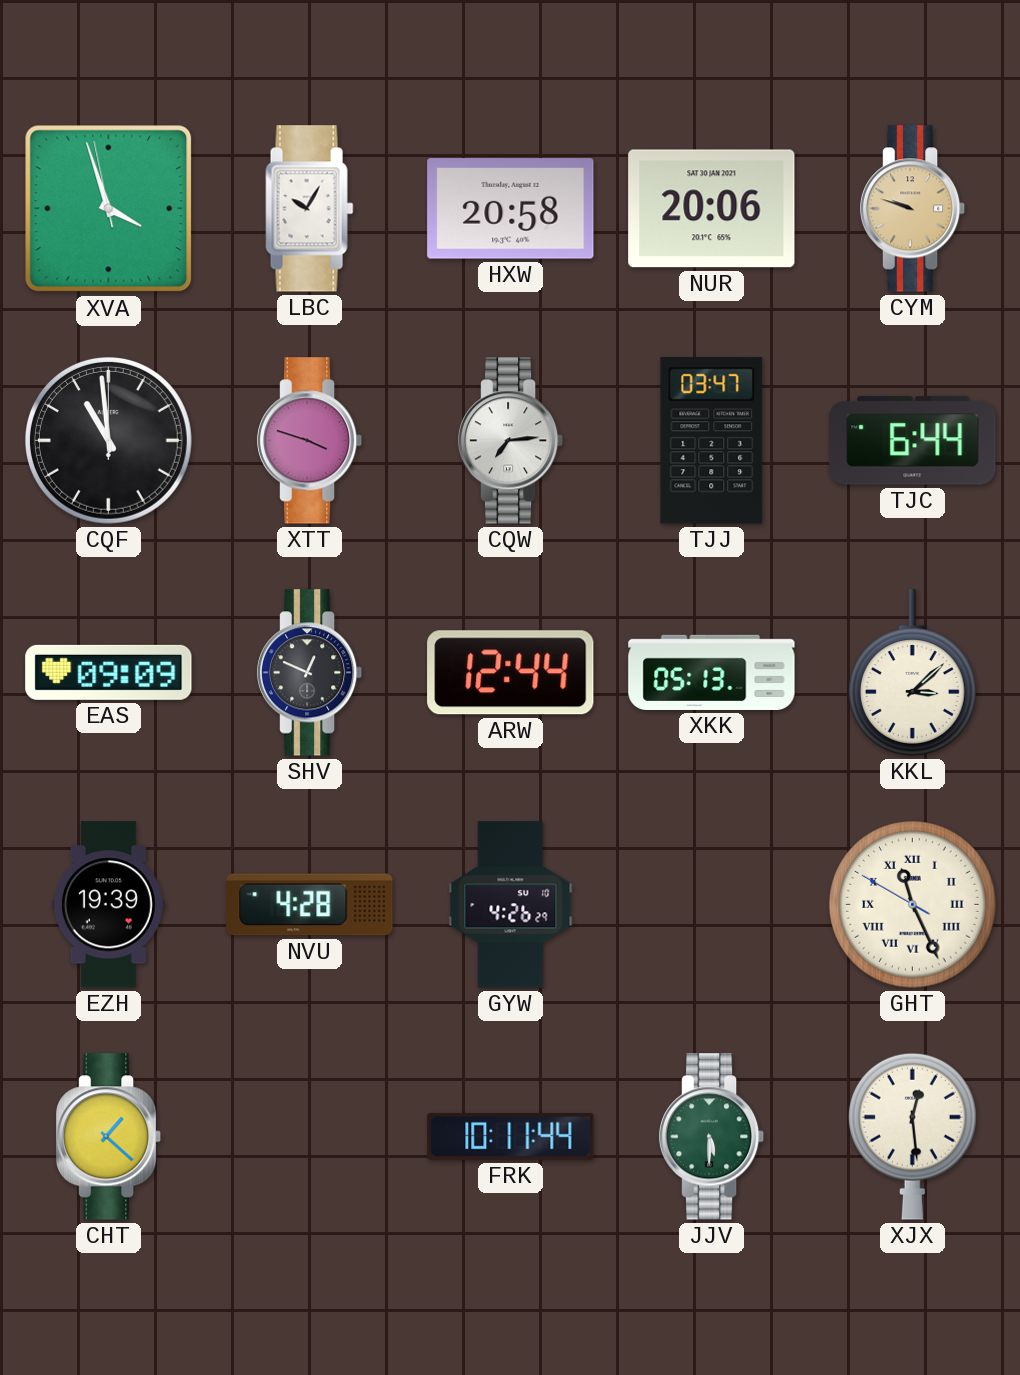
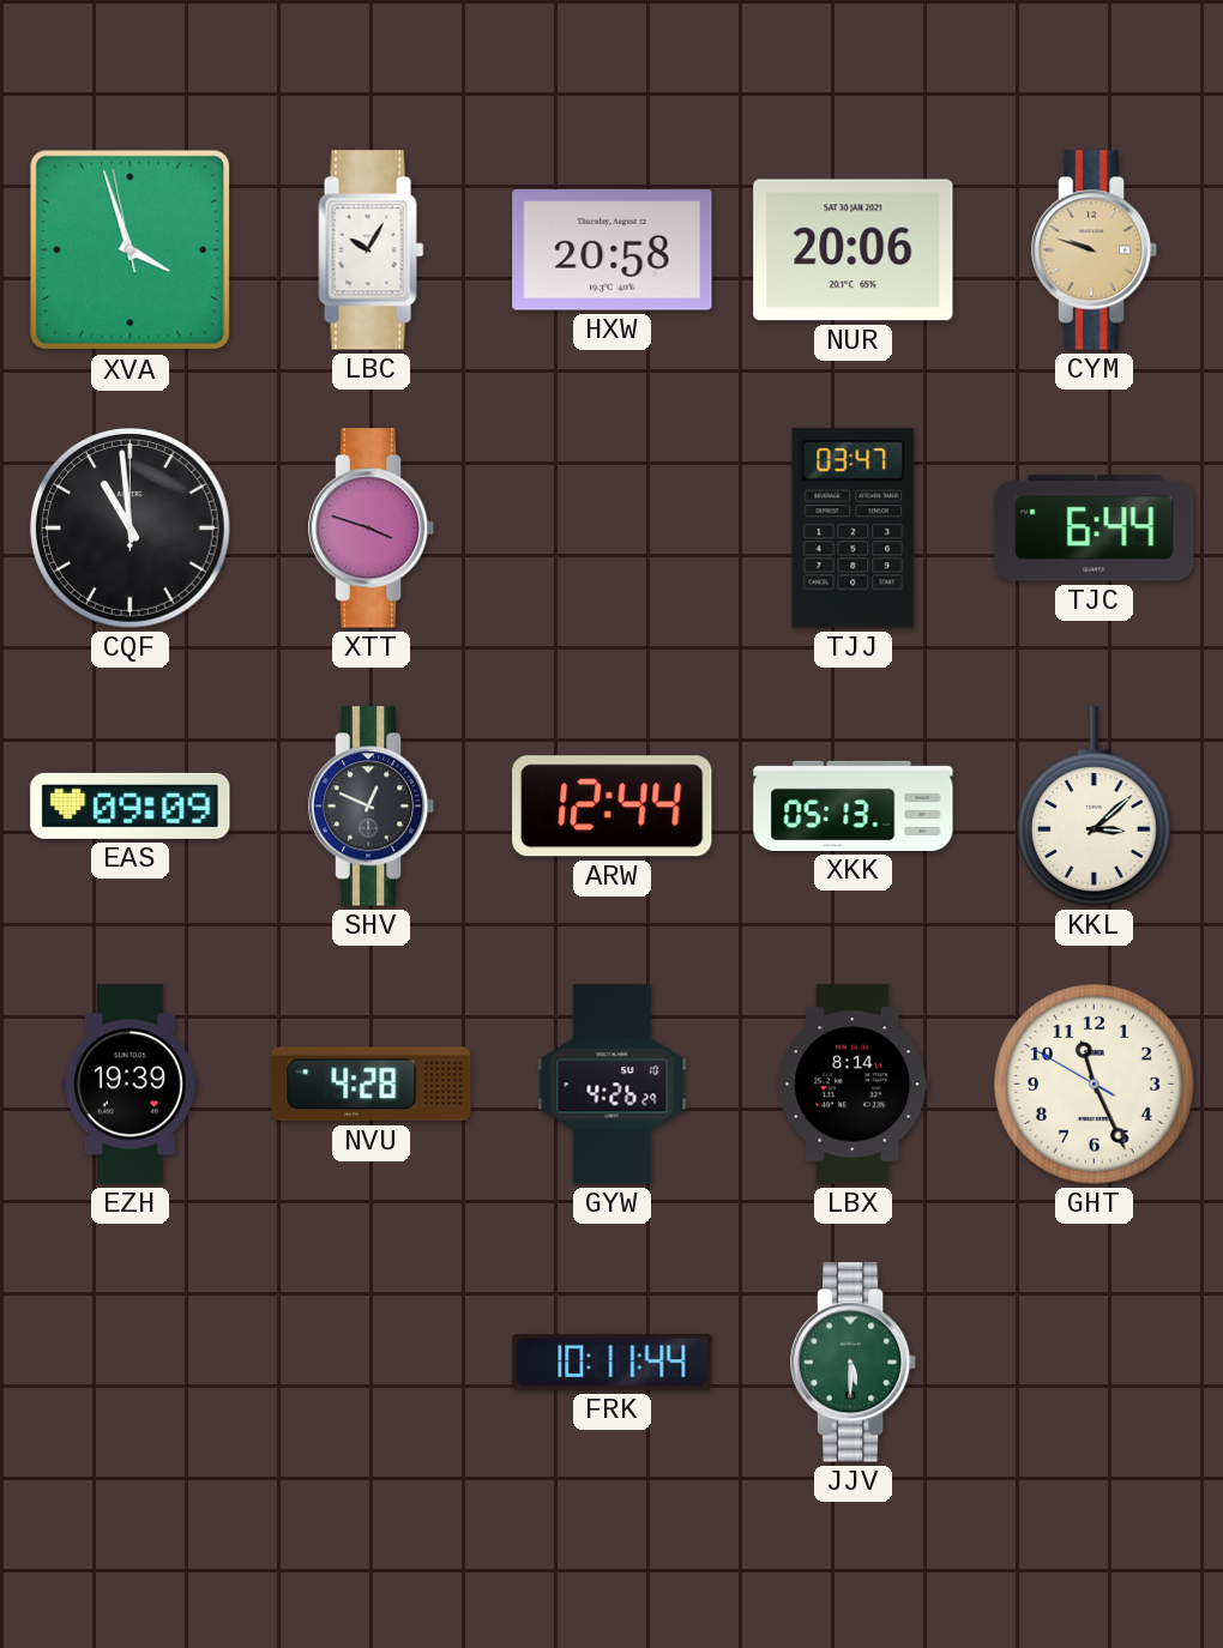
CQW: 7:14 -> none
LBX: none -> 8:14
GHT numerals: Roman -> Arabic
CHT: 1:22 -> none
XJX: 12:29 -> none
